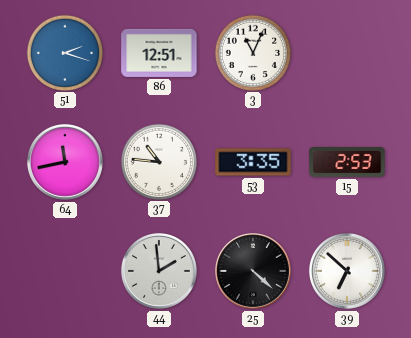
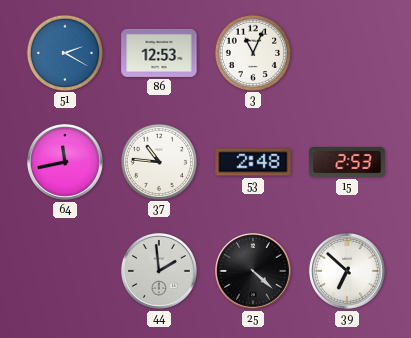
51: 2:18 -> 2:20
86: 12:51 -> 12:53
53: 3:35 -> 2:48
